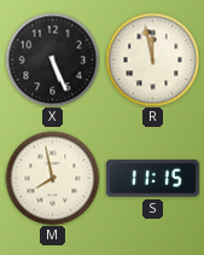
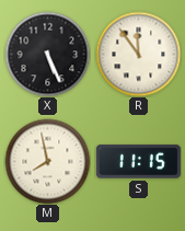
R: 11:58 -> 11:54
